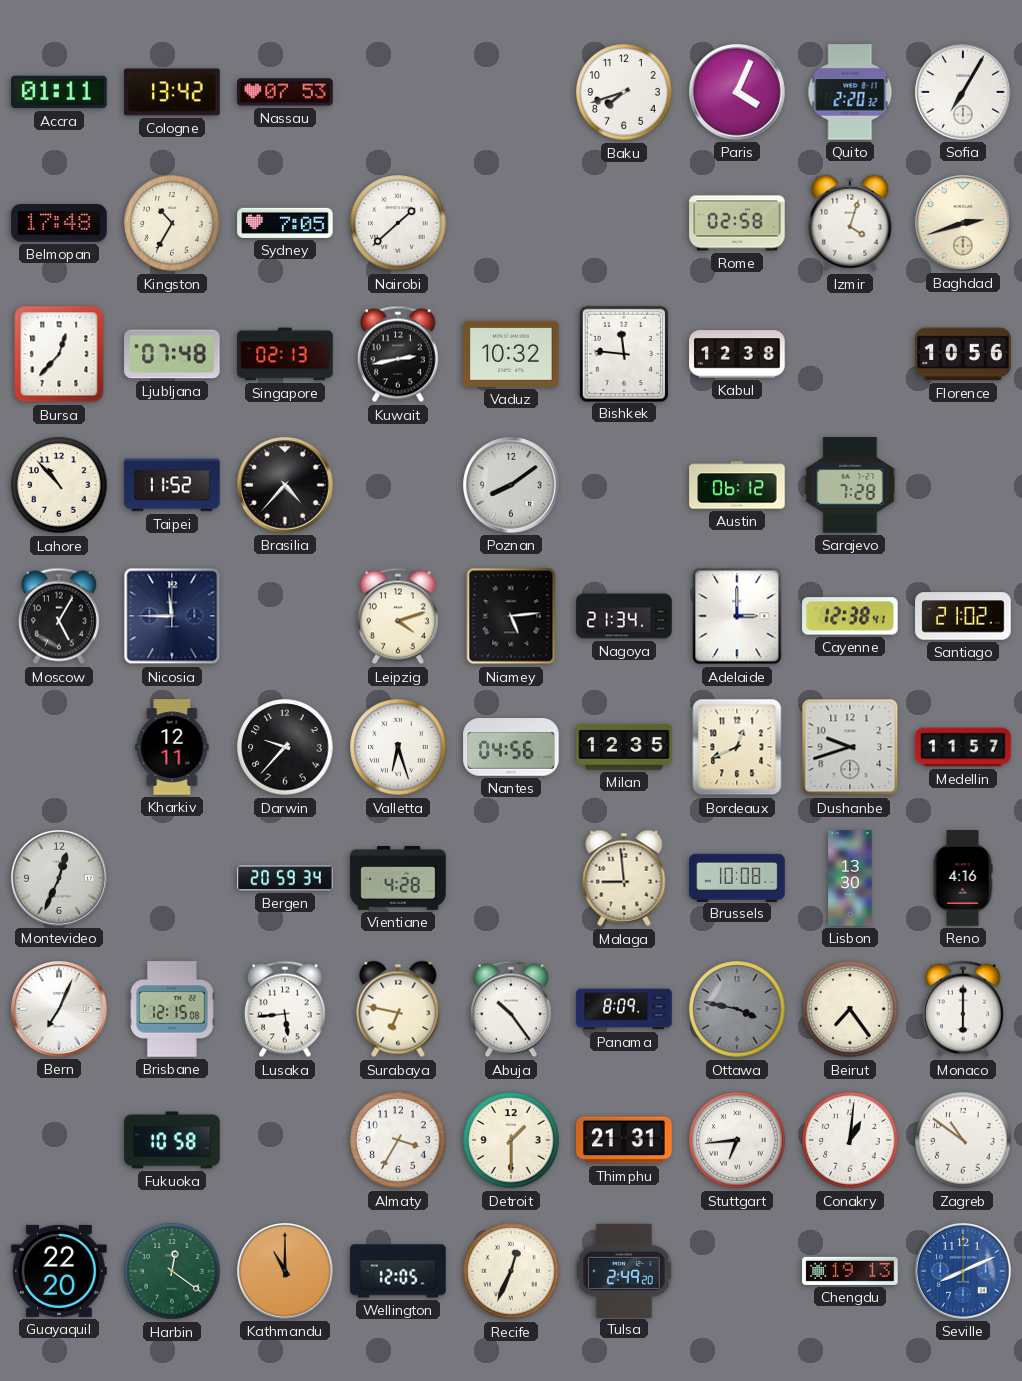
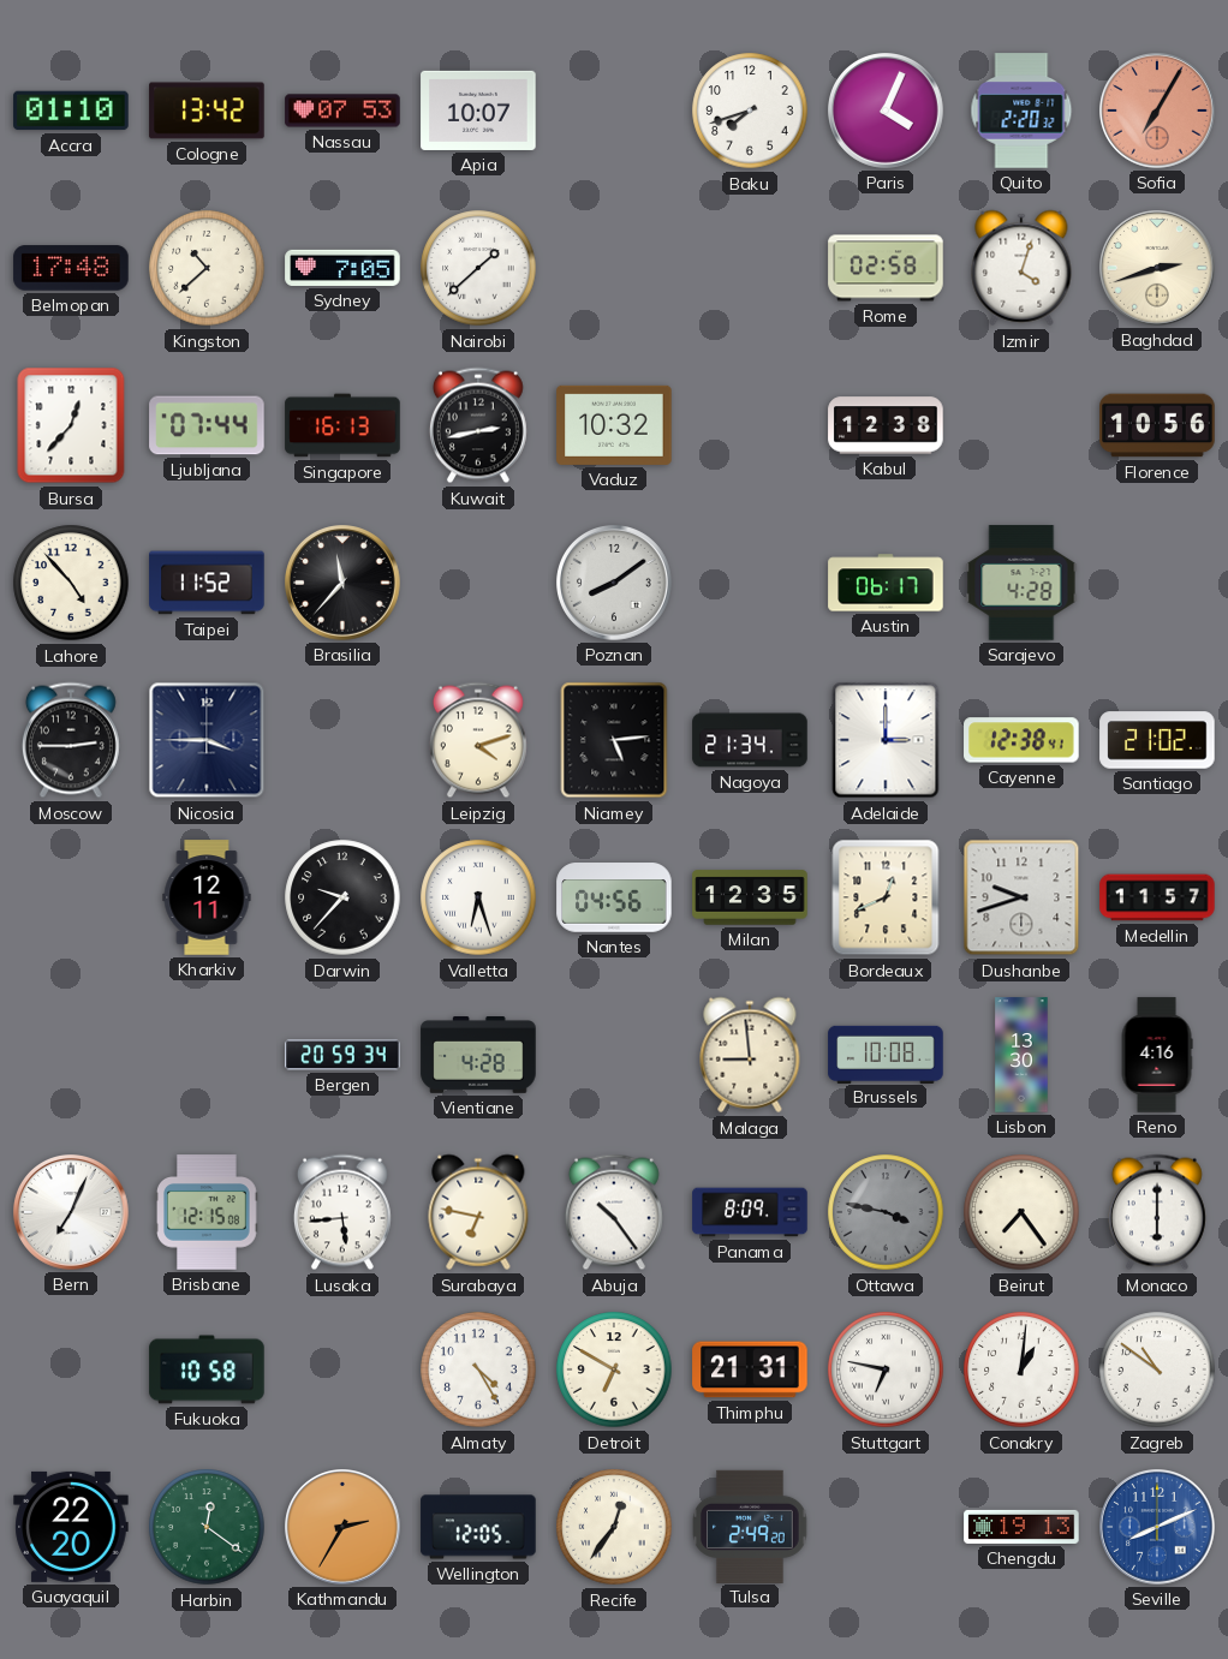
Accra: 01:11 -> 01:10
Apia: none -> 10:07
Sofia dial: white -> salmon
Kingston: 10:35 -> 10:38
Ljubljana: 07:48 -> 07:44
Singapore: 02:13 -> 16:13
Bishkek: 11:46 -> none
Lahore: 10:53 -> 4:53
Brasilia: 4:37 -> 11:37
Austin: 06:12 -> 06:17
Sarajevo: 7:28 -> 4:28
Moscow: 5:05 -> 2:45
Nicosia: 11:45 -> 3:45
Montevideo: 12:34 -> none
Almaty: 3:35 -> 4:25
Detroit: 1:30 -> 6:50
Stuttgart: 6:44 -> 6:47
Kathmandu: 11:00 -> 2:35
Recife: 12:34 -> 12:36
